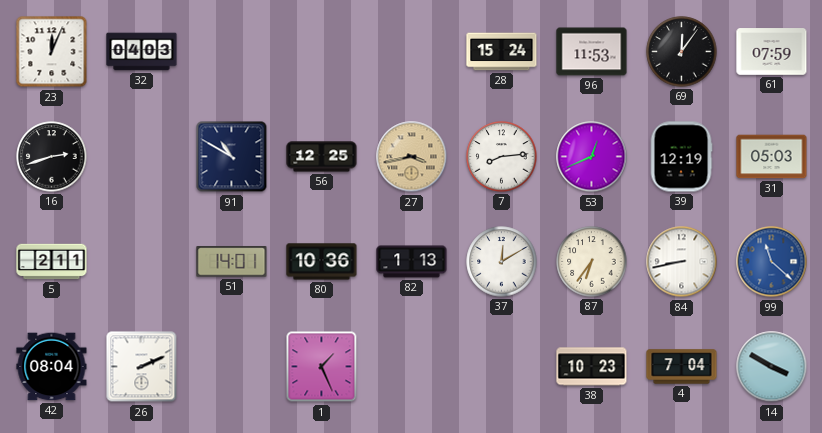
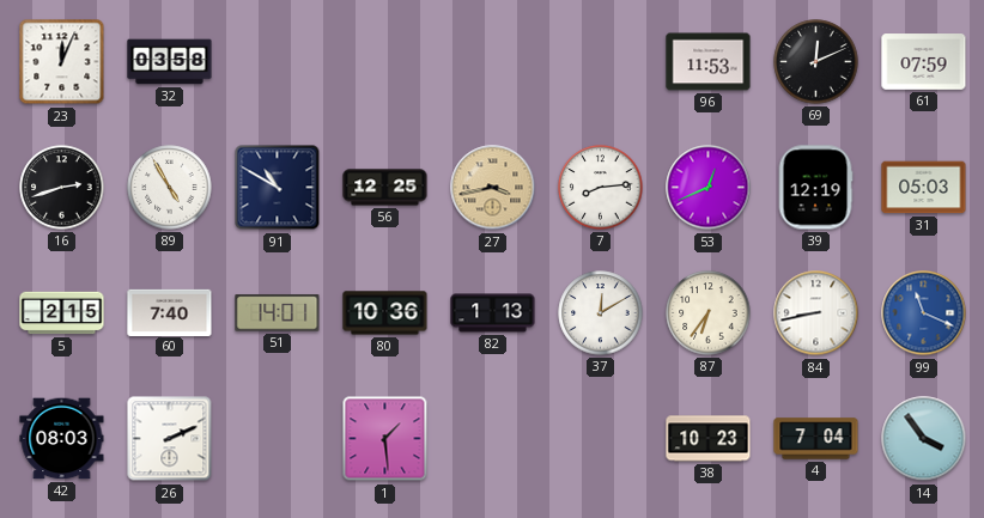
32: 04:03 -> 03:58
28: 15:24 -> none
69: 12:06 -> 12:11
89: none -> 4:55
5: 2:11 -> 2:15
60: none -> 7:40
99: 11:22 -> 11:19
42: 08:04 -> 08:03
1: 1:26 -> 1:29
14: 3:50 -> 3:54
